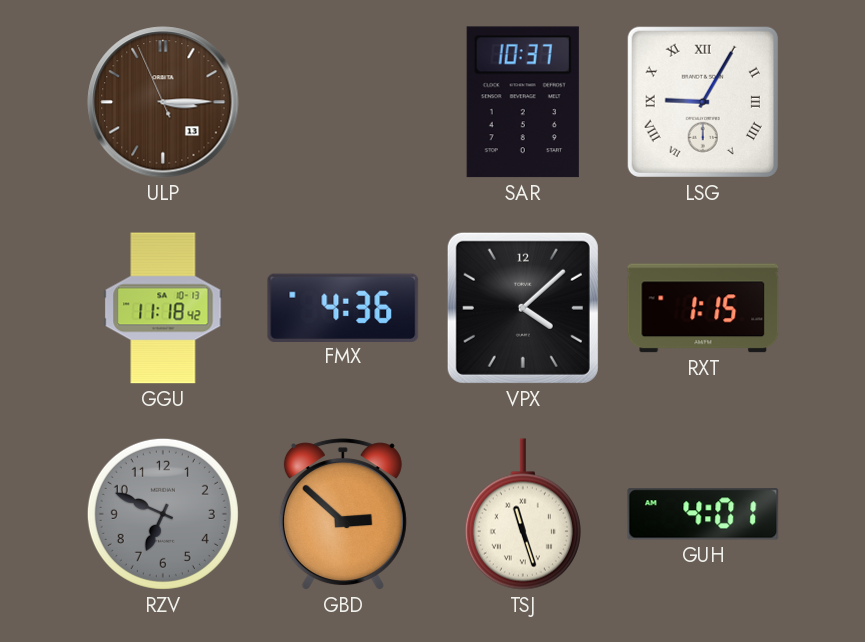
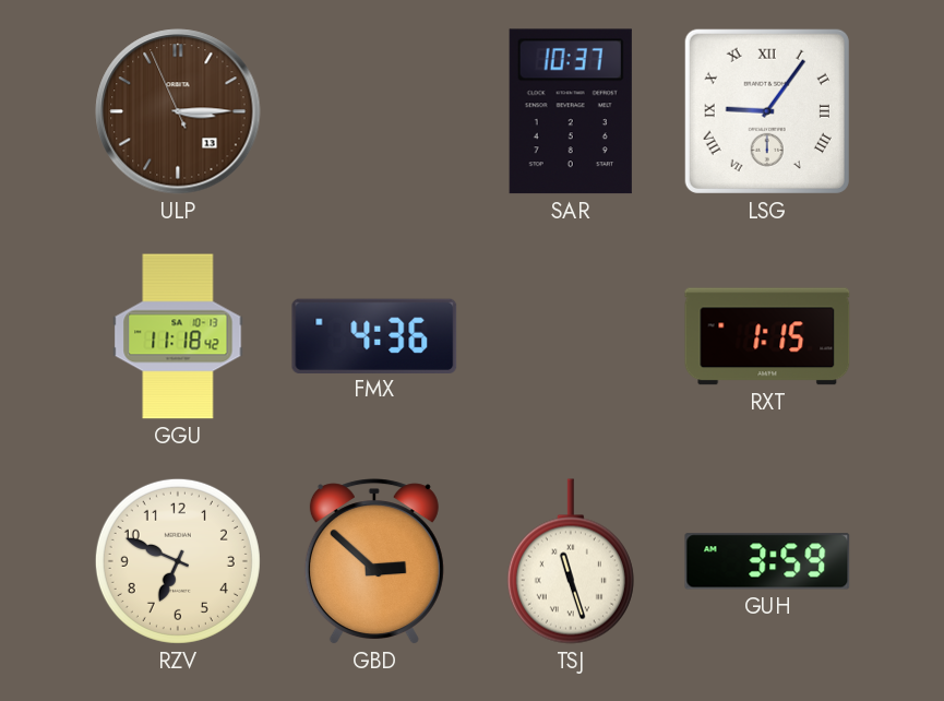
LSG: 9:05 -> 9:06
VPX: 4:08 -> none
RZV dial: grey -> cream
GUH: 4:01 -> 3:59
